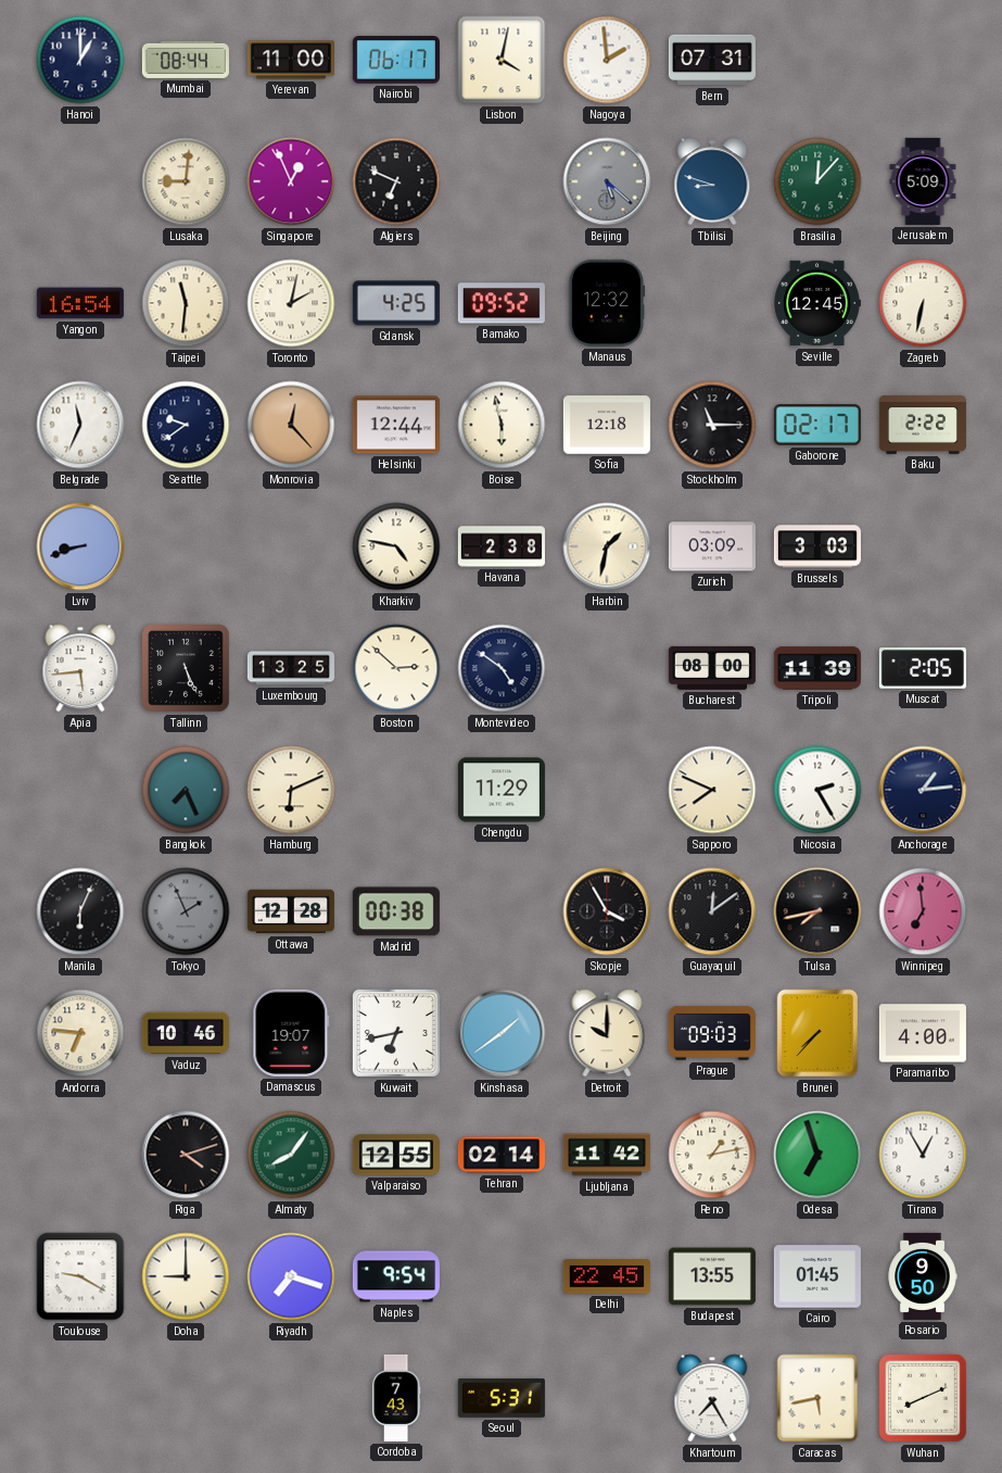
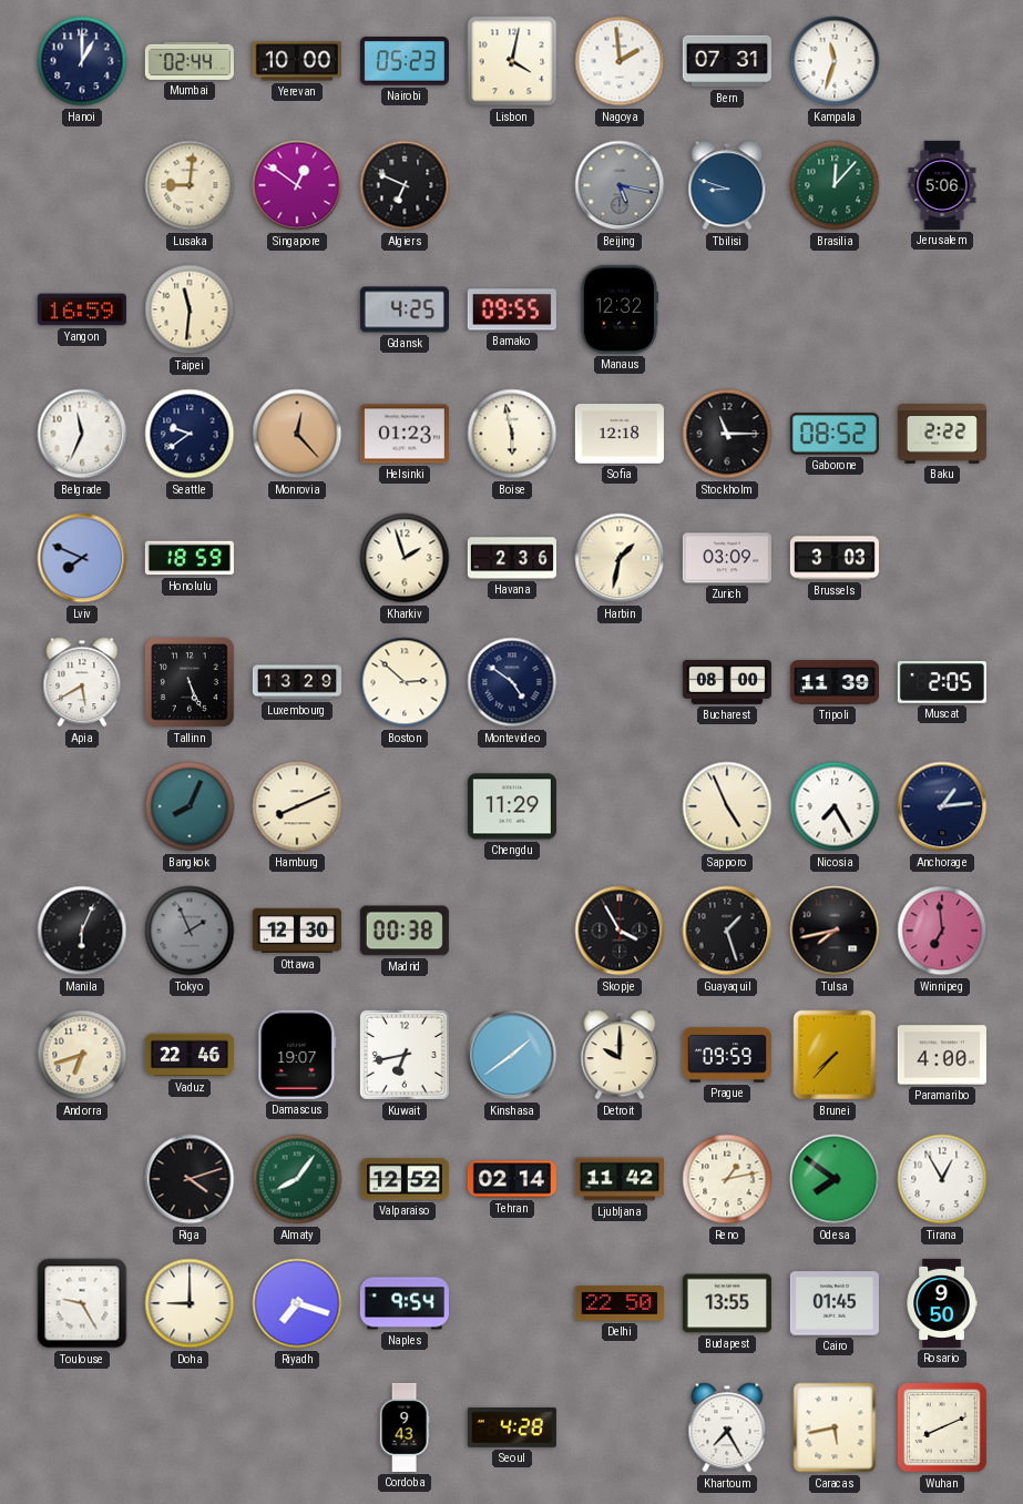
Mumbai: 08:44 -> 02:44
Yerevan: 11:00 -> 10:00
Nairobi: 06:17 -> 05:23
Kampala: none -> 11:33
Singapore: 12:56 -> 12:51
Beijing: 5:22 -> 5:17
Jerusalem: 5:09 -> 5:06
Yangon: 16:54 -> 16:59
Toronto: 2:02 -> none
Bamako: 09:52 -> 09:55
Seville: 12:45 -> none
Zagreb: 6:32 -> none
Helsinki: 12:44 -> 01:23
Gaborone: 02:17 -> 08:52
Lviv: 8:42 -> 7:49
Honolulu: none -> 18:59
Kharkiv: 4:47 -> 1:57
Havana: 2:38 -> 2:36
Apia: 5:44 -> 5:40
Luxembourg: 13:25 -> 13:29
Bangkok: 7:26 -> 8:04
Hamburg: 6:11 -> 8:11
Sapporo: 7:49 -> 4:56
Nicosia: 2:25 -> 7:25
Ottawa: 12:28 -> 12:30
Guayaquil: 12:09 -> 1:27
Andorra: 6:46 -> 6:42
Vaduz: 10:46 -> 22:46
Prague: 09:03 -> 09:59
Valparaiso: 12:55 -> 12:52
Odesa: 6:57 -> 7:51
Toulouse: 9:20 -> 9:25
Delhi: 22:45 -> 22:50
Cordoba: 7:43 -> 9:43
Seoul: 5:31 -> 4:28
